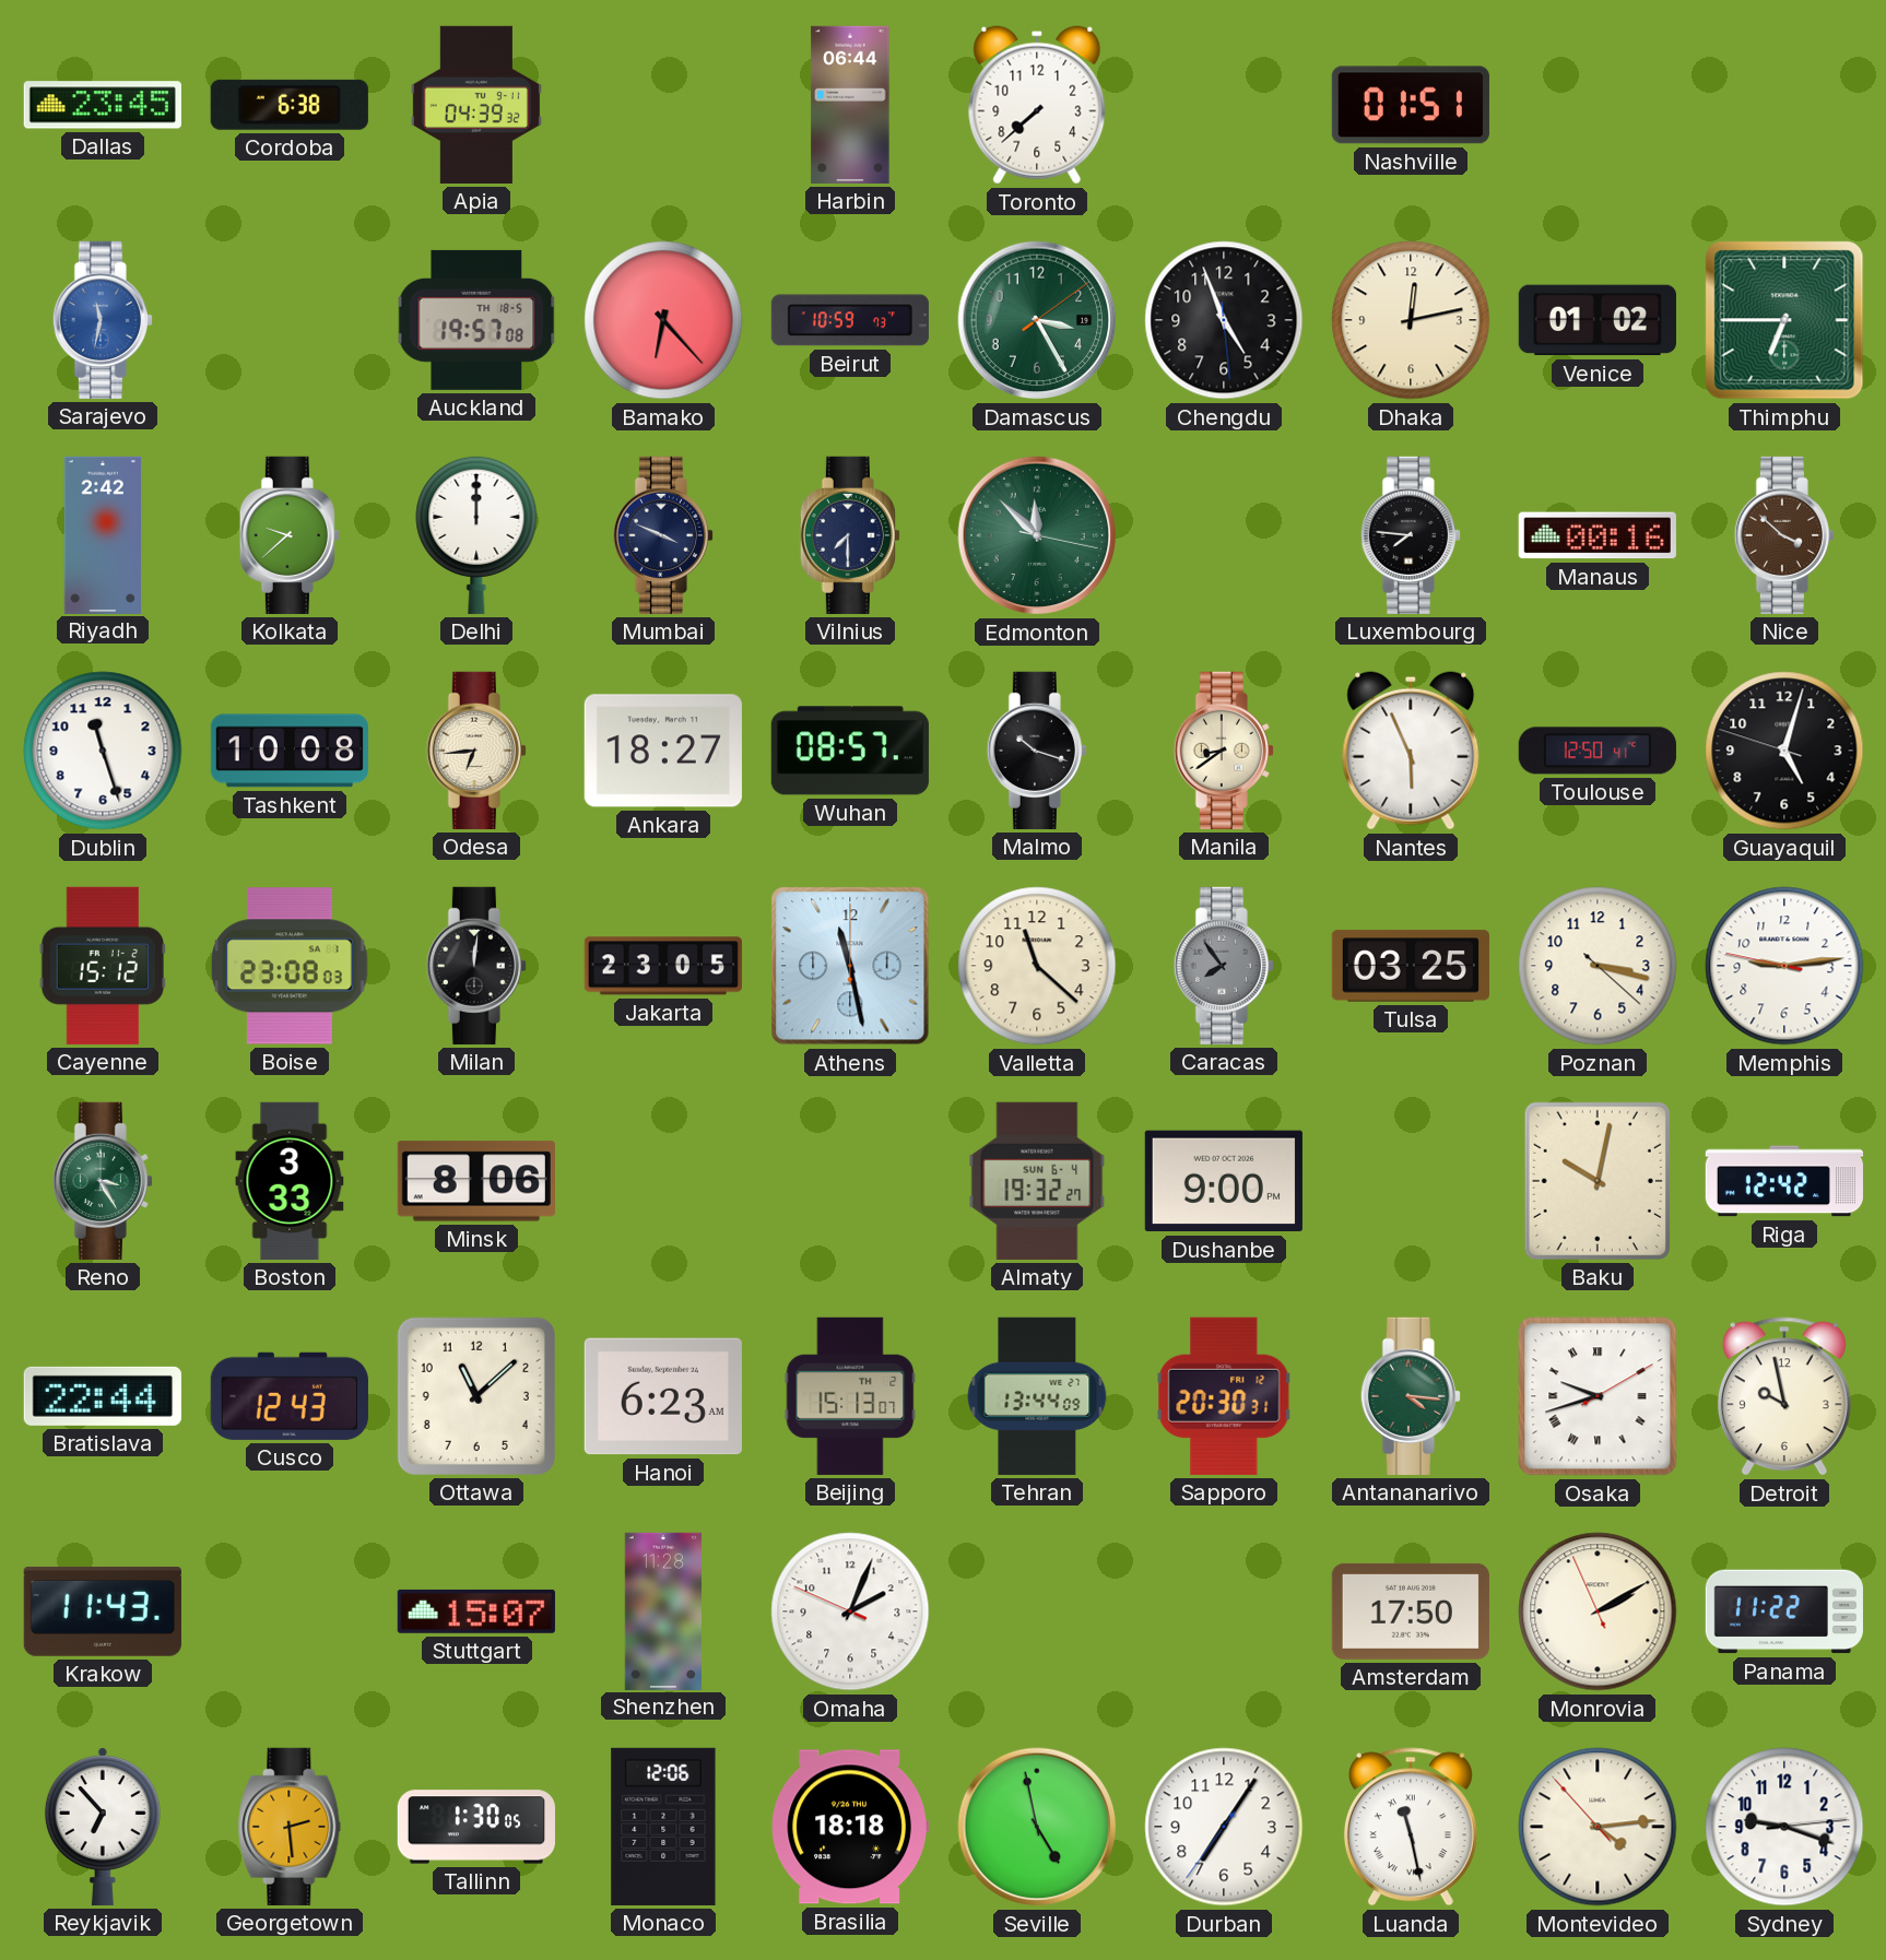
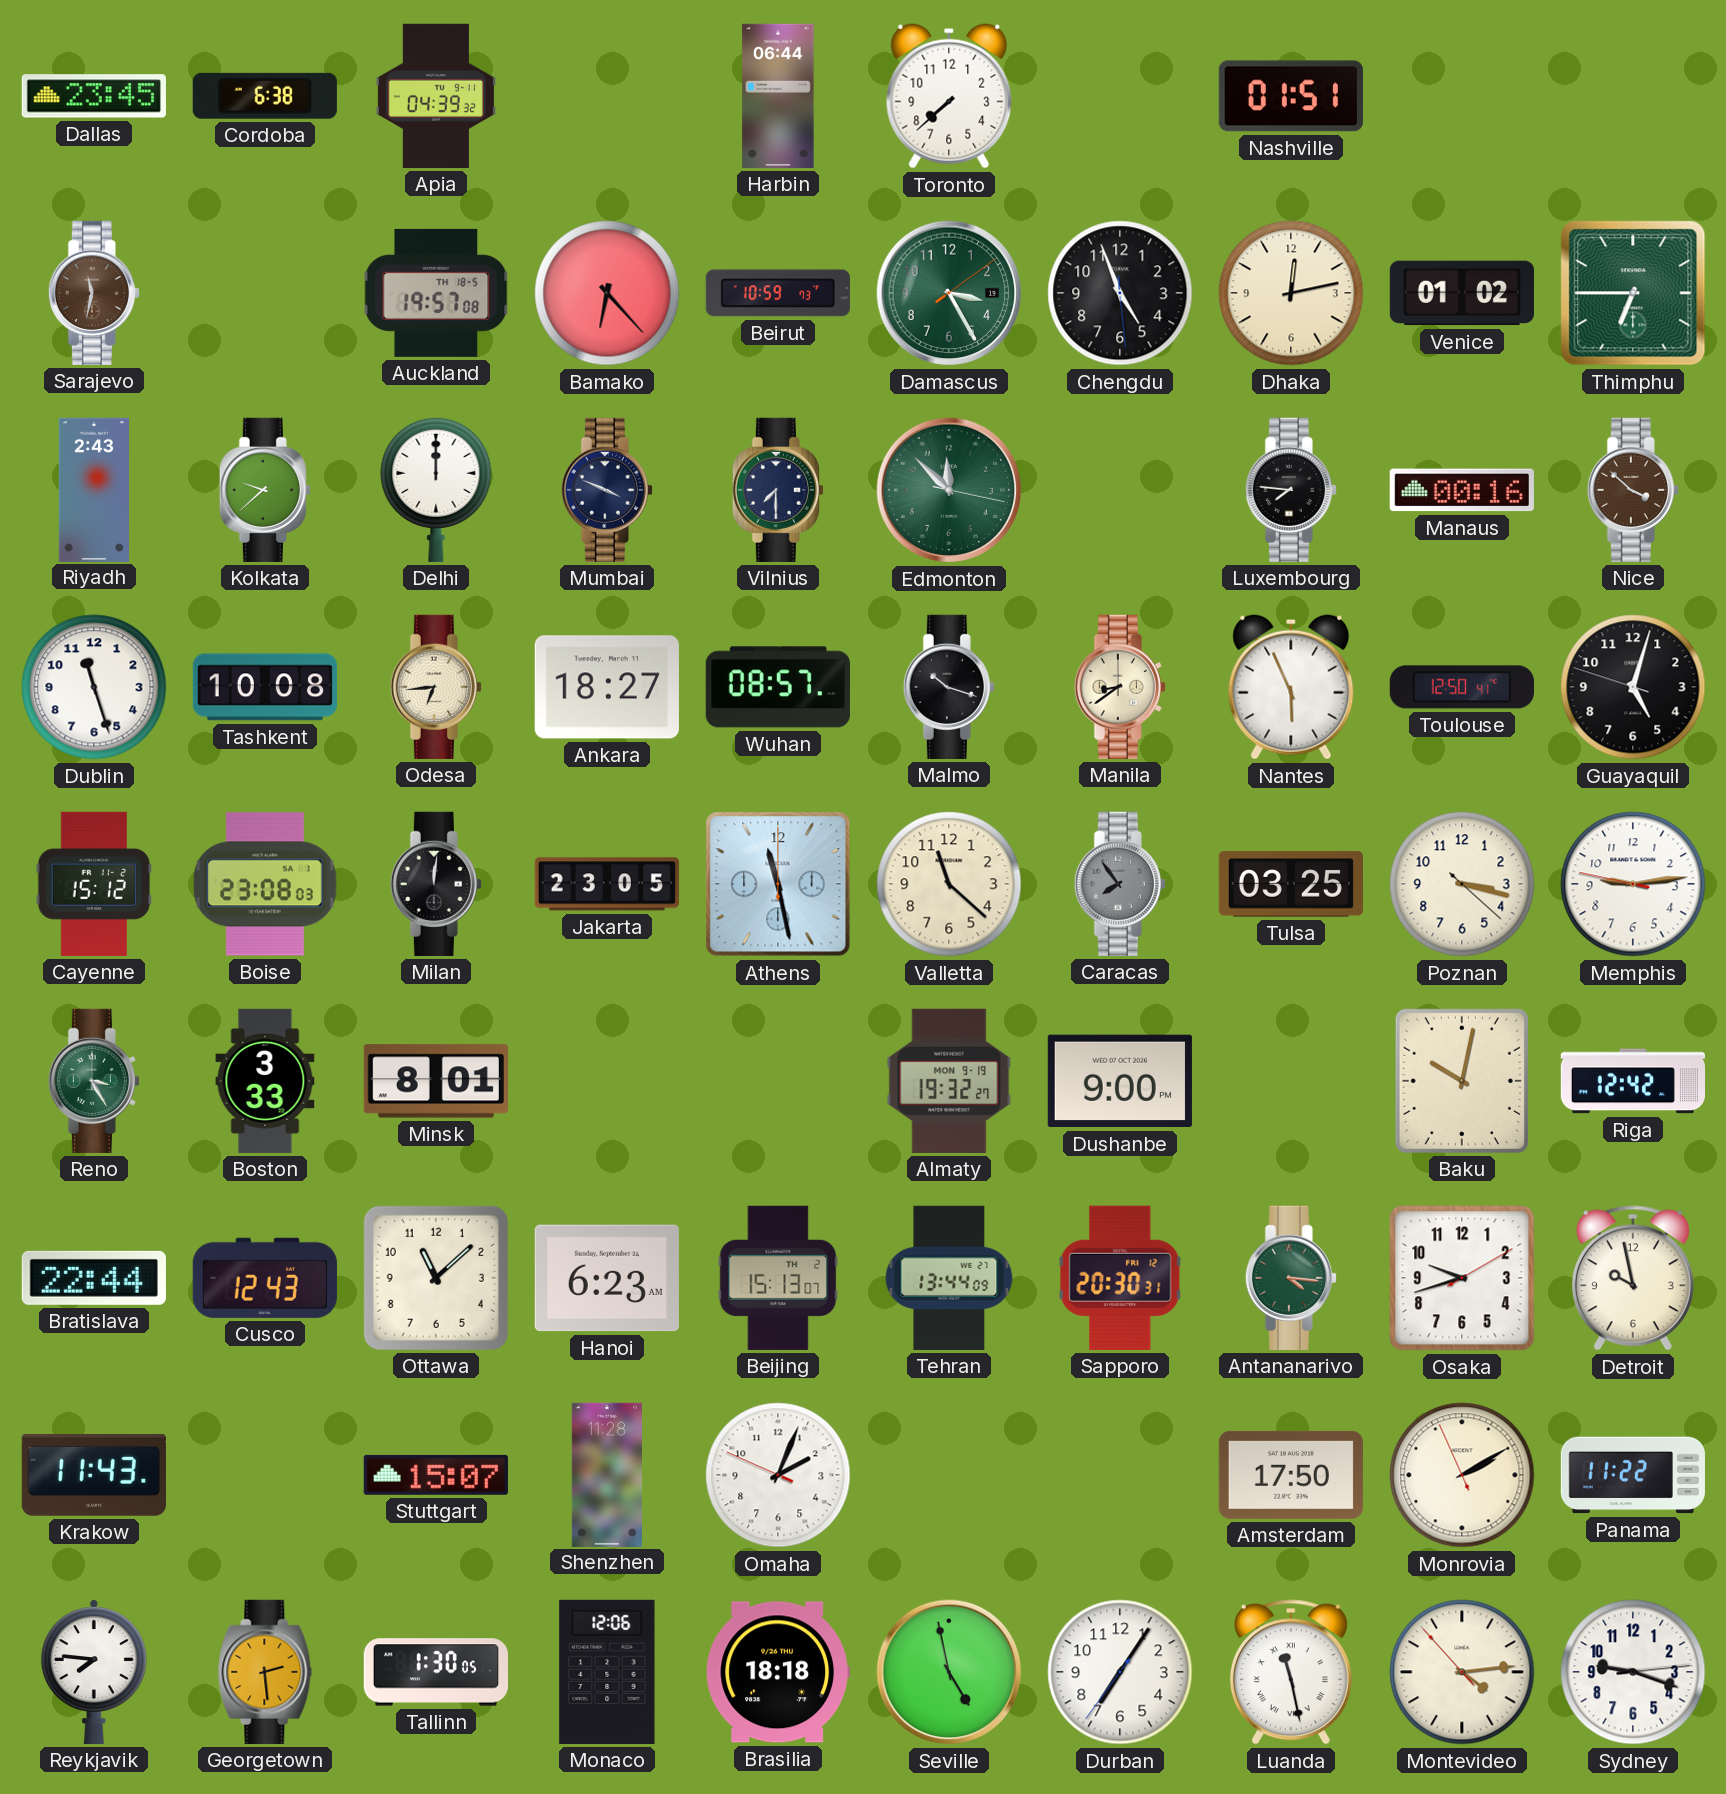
Sarajevo dial: blue -> brown
Riyadh: 2:42 -> 2:43
Minsk: 8:06 -> 8:01
Almaty date: SUN 6-4 -> MON 9-19
Osaka numerals: Roman -> Arabic
Reykjavik: 6:53 -> 7:46
